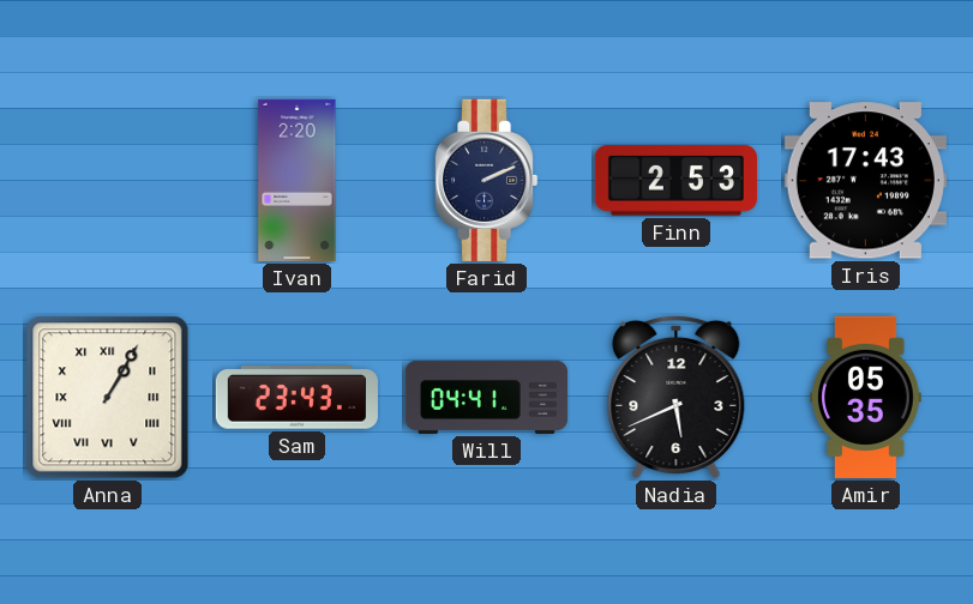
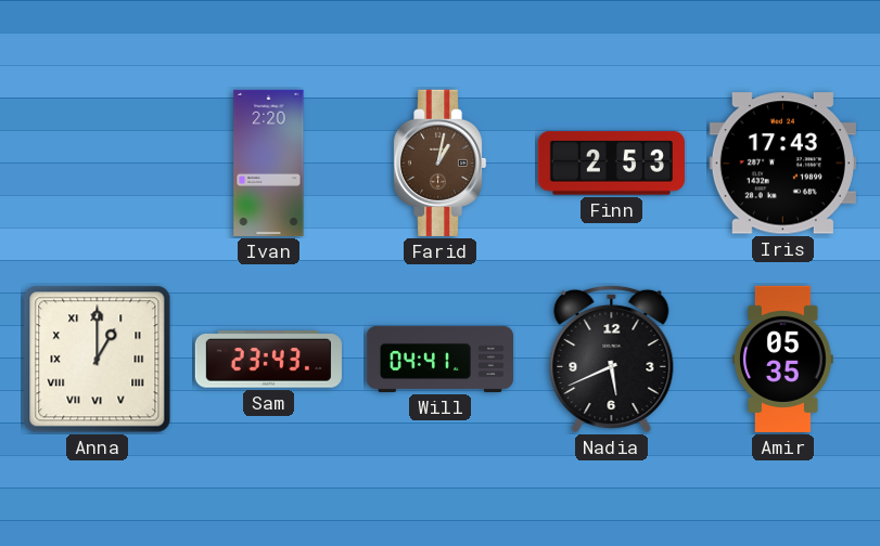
Farid: 2:11 -> 1:02
Farid dial: navy -> brown
Anna: 1:05 -> 1:00
